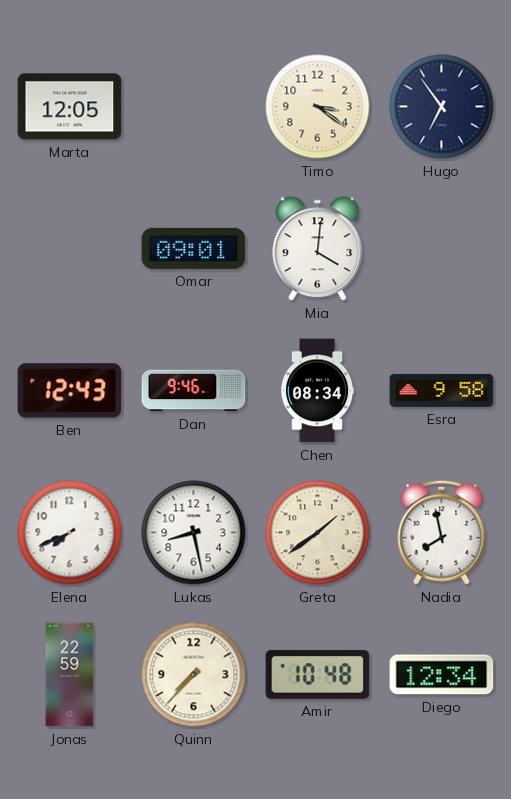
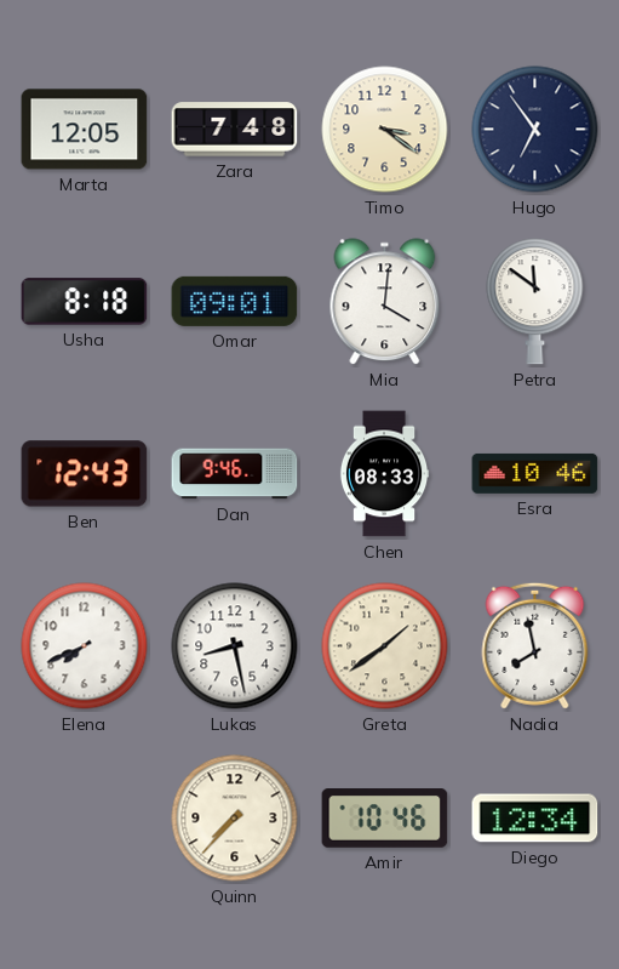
Zara: none -> 7:48
Usha: none -> 8:18
Petra: none -> 11:51
Chen: 08:34 -> 08:33
Esra: 9:58 -> 10:46
Jonas: 22:59 -> none
Amir: 10:48 -> 10:46
